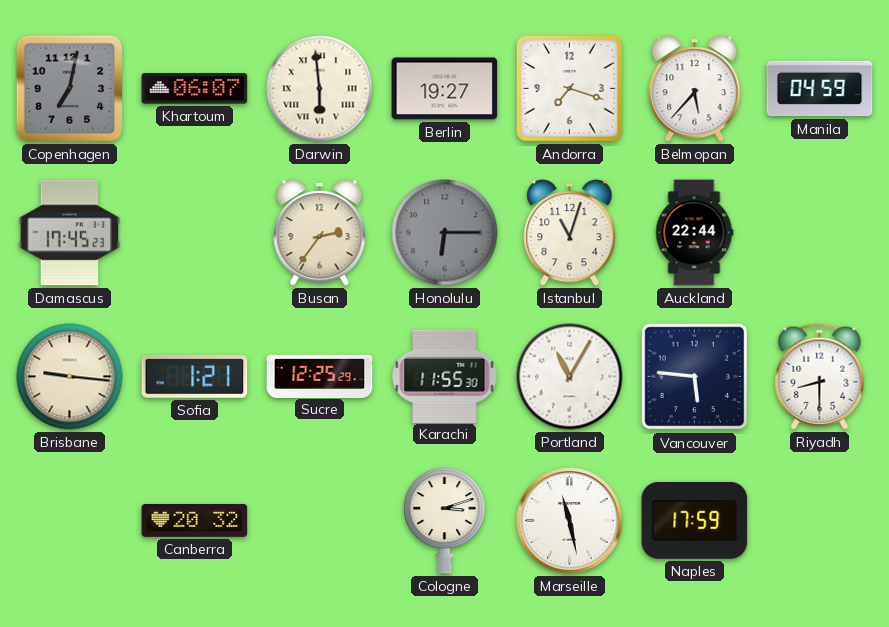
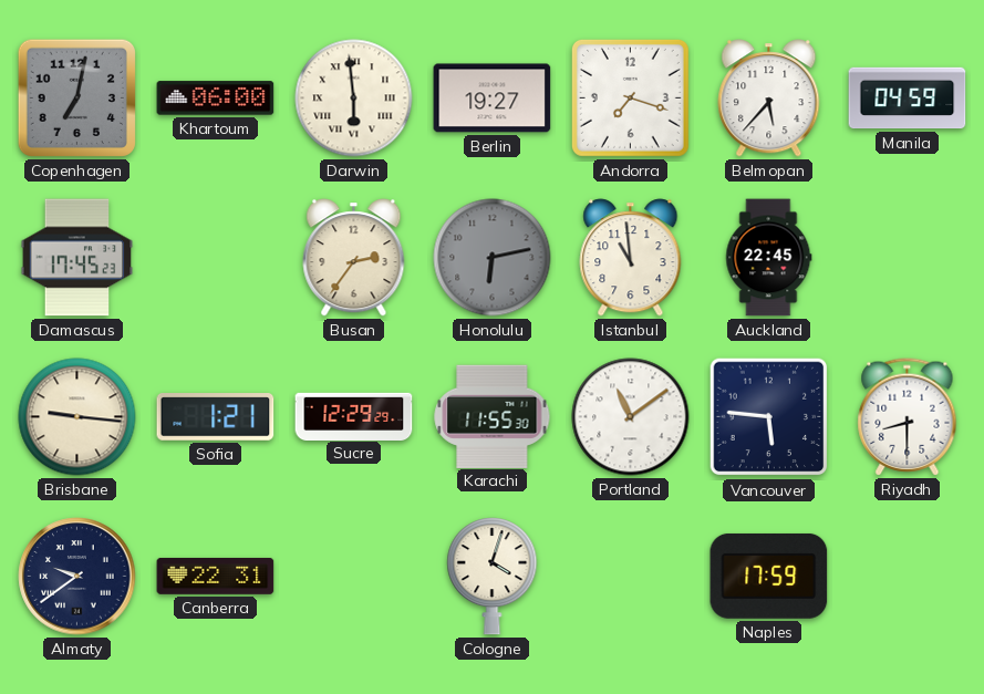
Khartoum: 06:07 -> 06:00
Honolulu: 6:15 -> 6:13
Istanbul: 11:03 -> 10:59
Auckland: 22:44 -> 22:45
Sucre: 12:25 -> 12:29
Portland: 11:05 -> 11:09
Almaty: none -> 9:39
Canberra: 20:32 -> 22:31
Cologne: 3:12 -> 4:03
Marseille: 11:28 -> none
